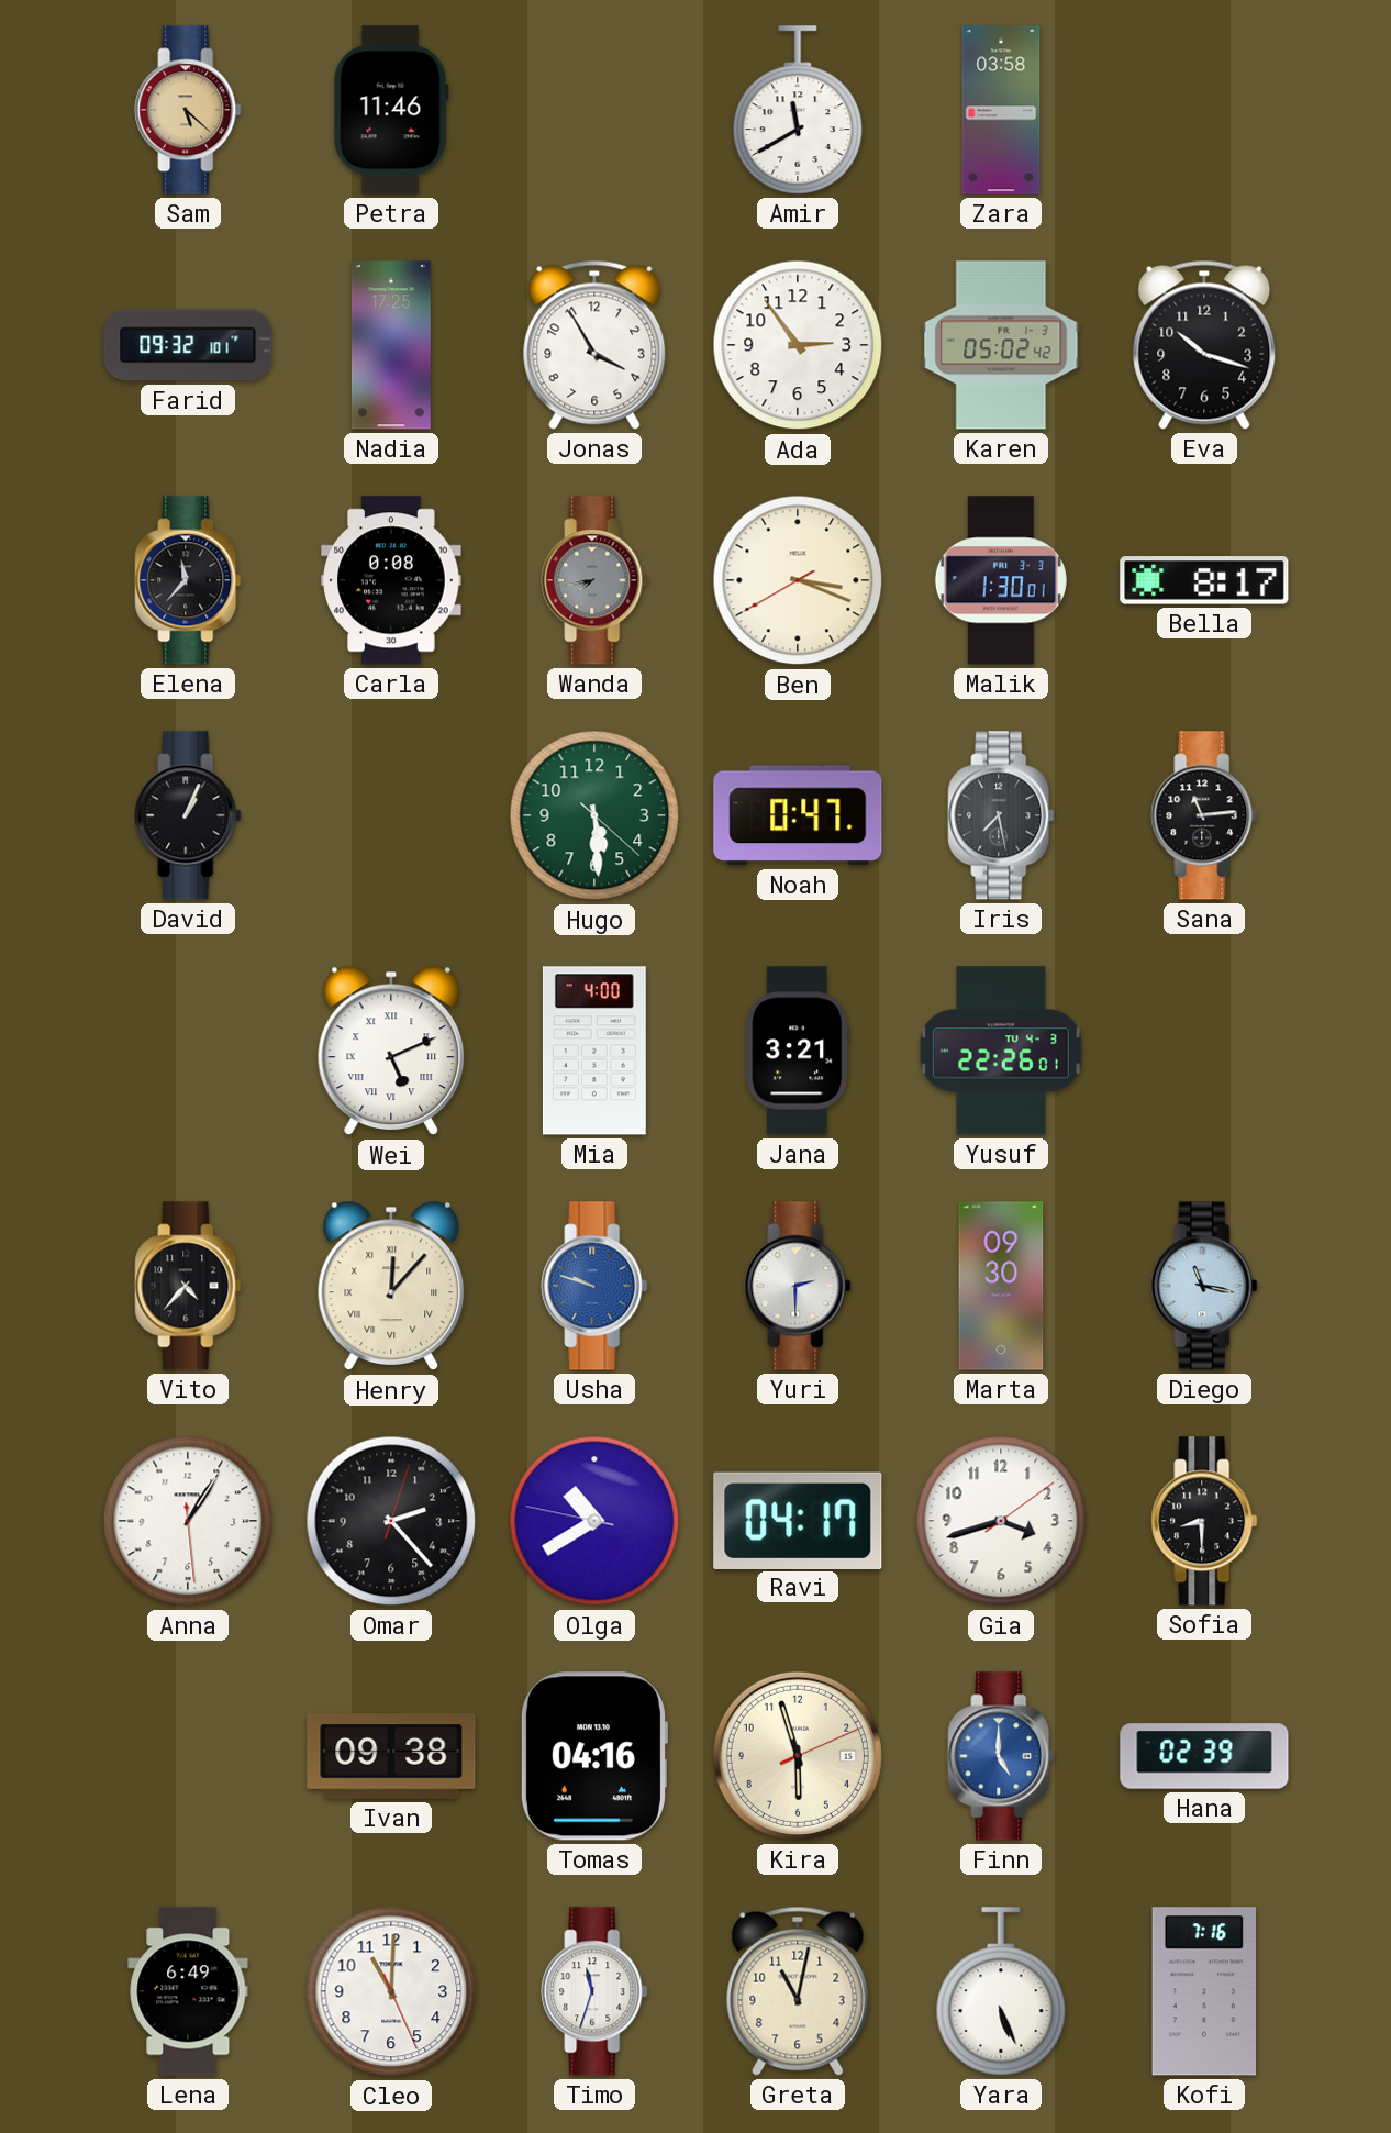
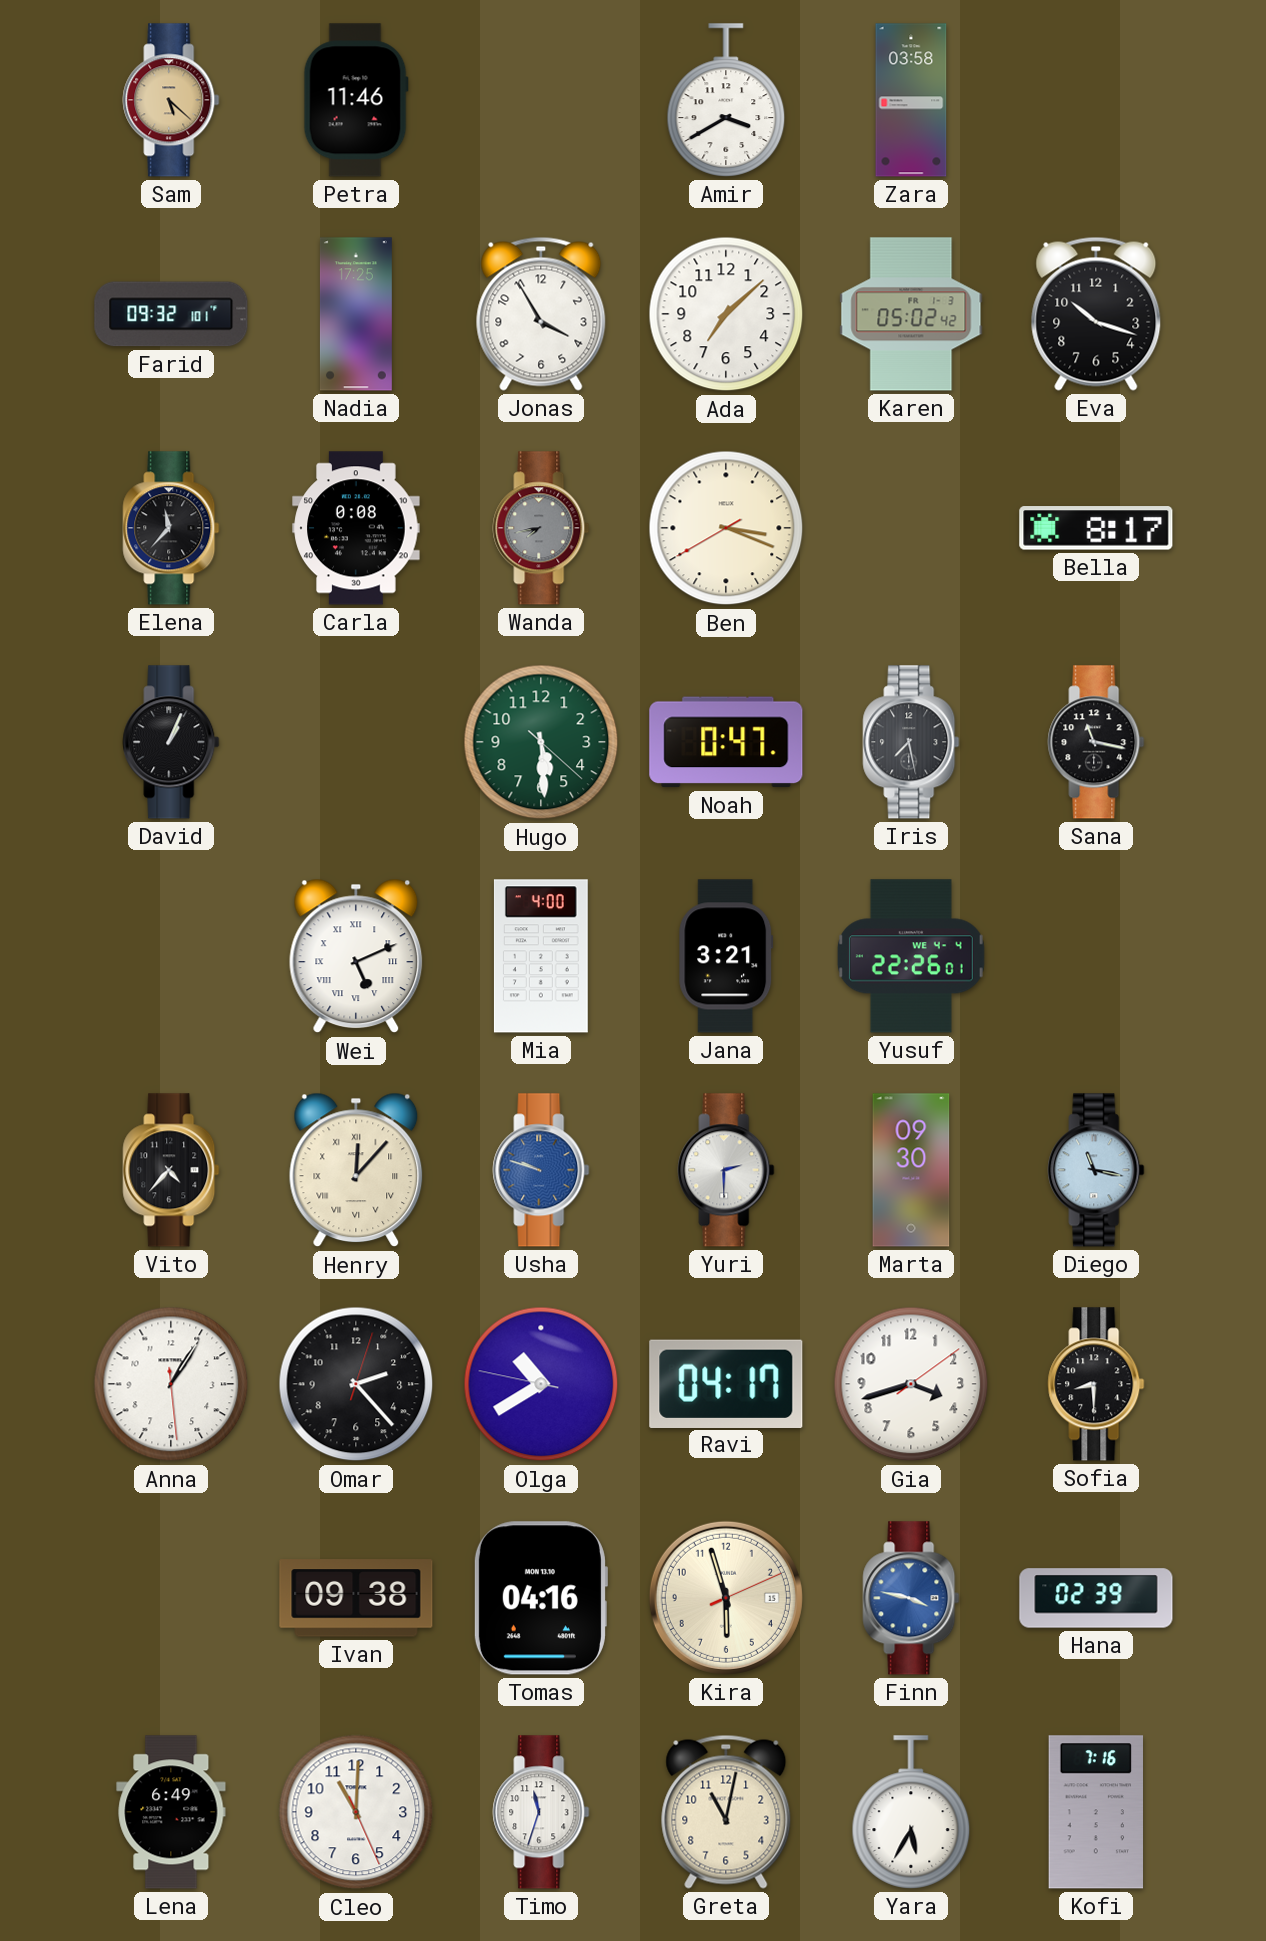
Amir: 11:40 -> 3:40
Ada: 2:54 -> 7:08
Malik: 1:30 -> none
Sana: 11:14 -> 11:17
Yusuf date: TU 4-3 -> WE 4-4
Finn: 5:00 -> 3:47
Yara: 5:26 -> 5:35
